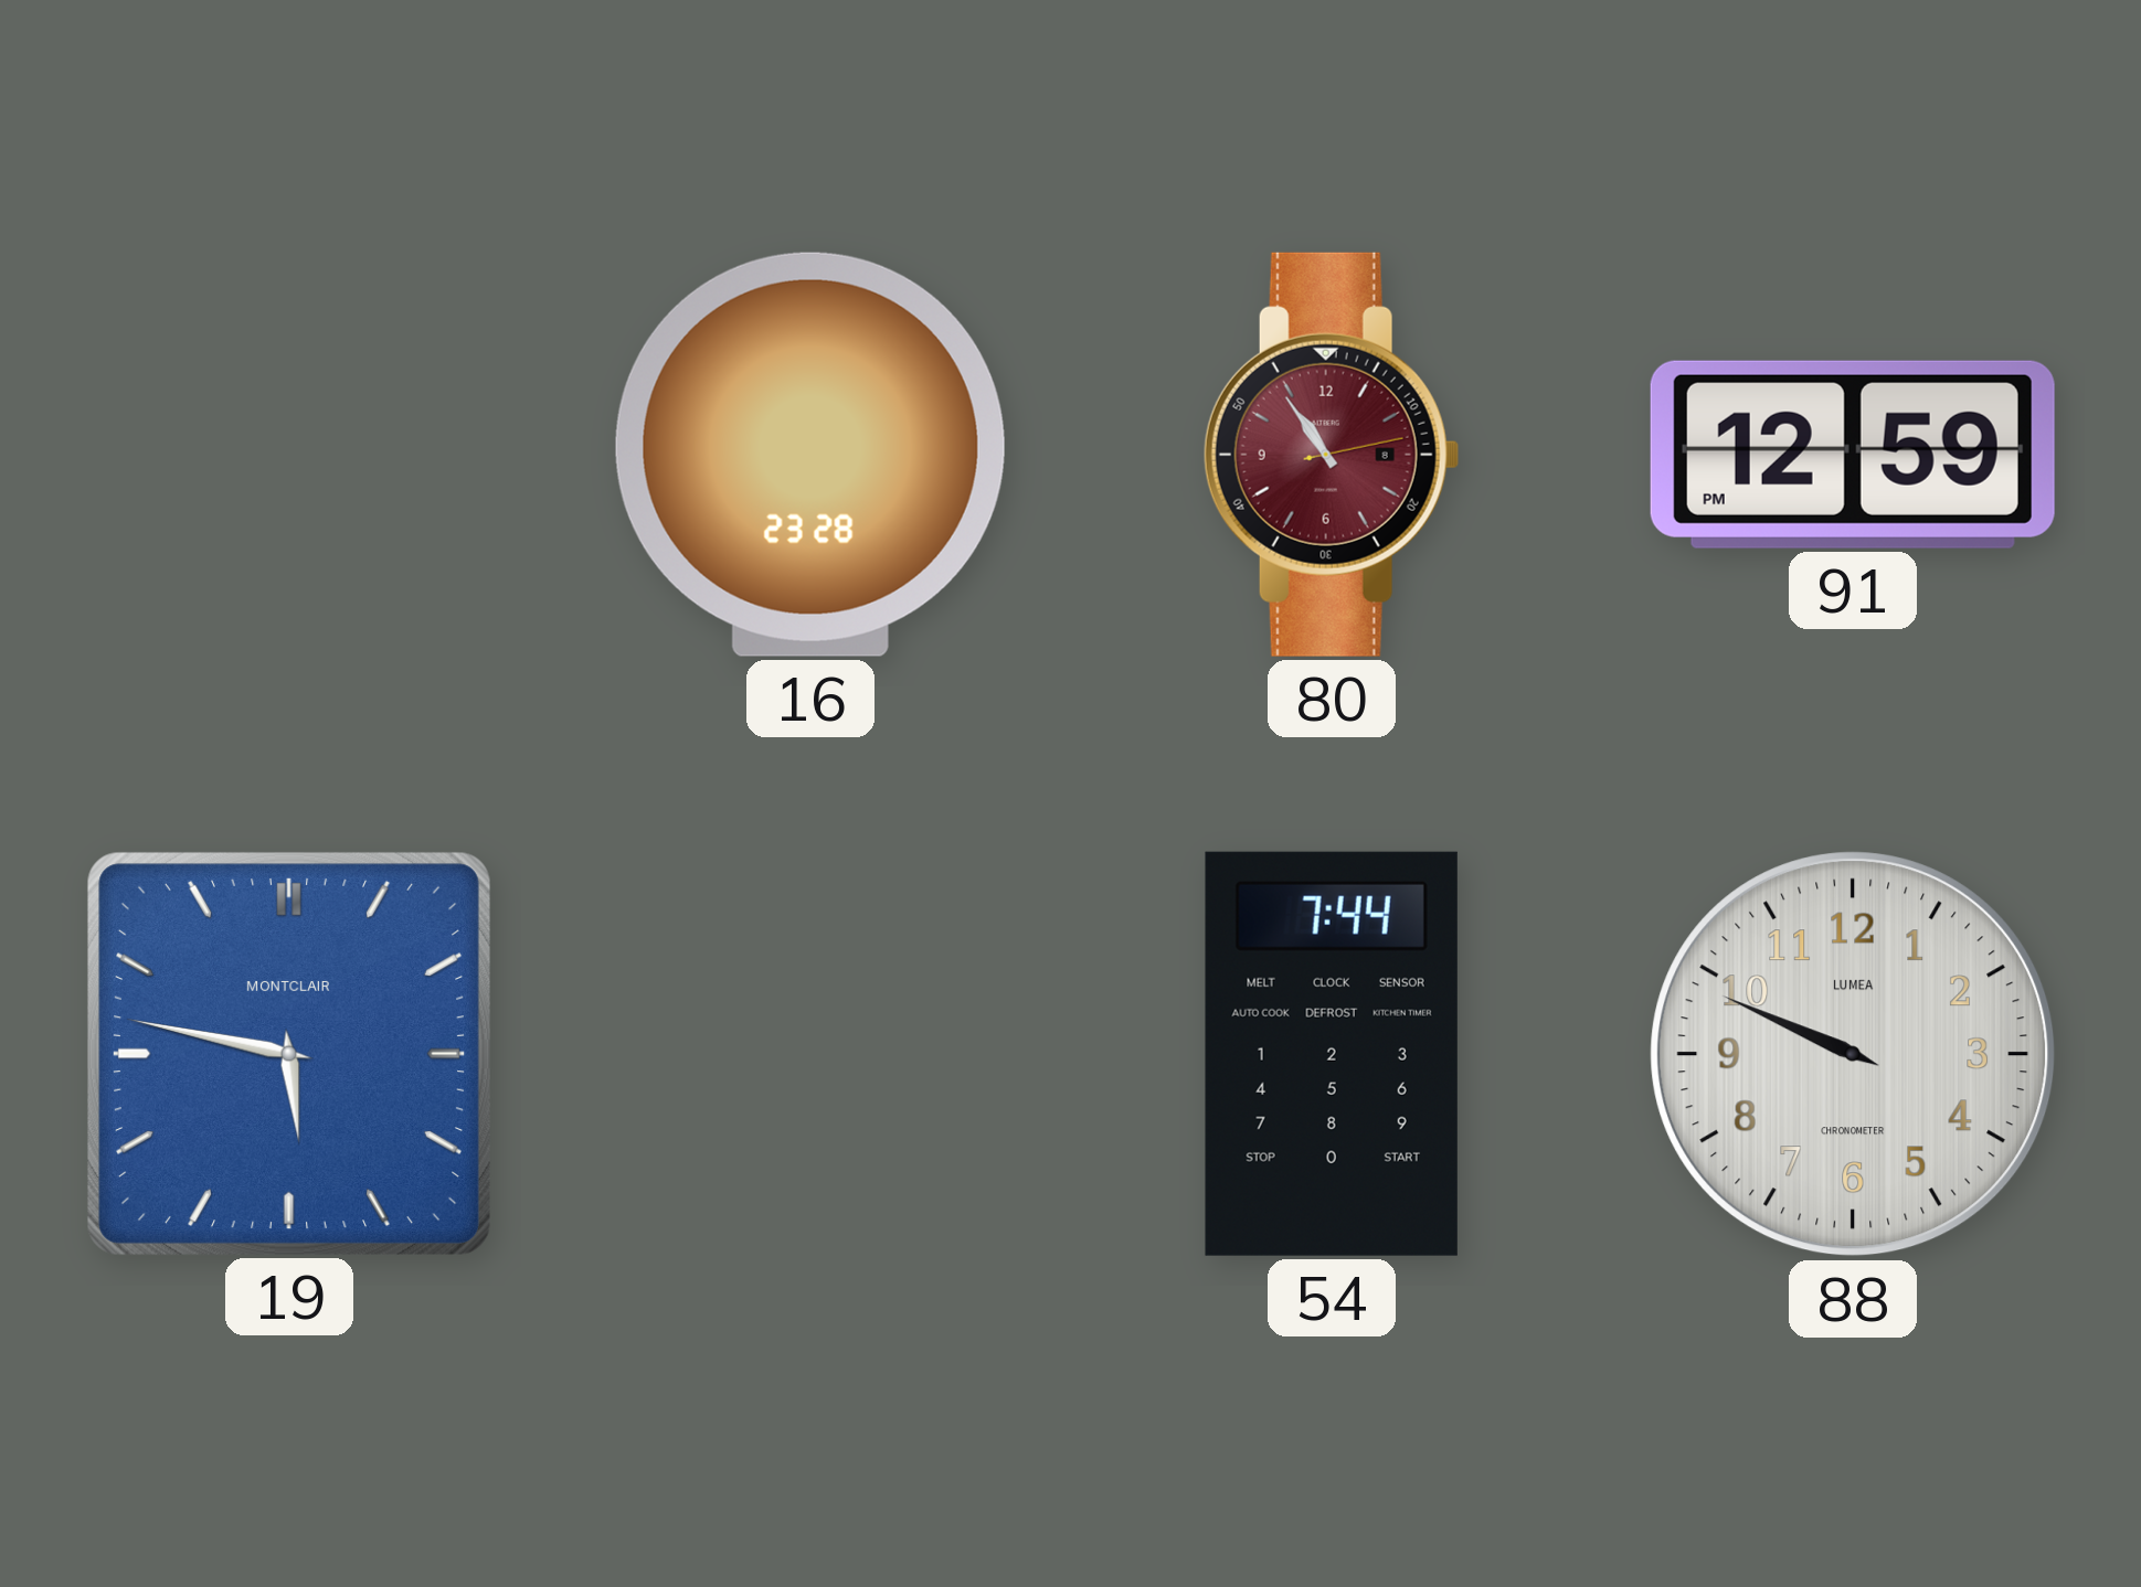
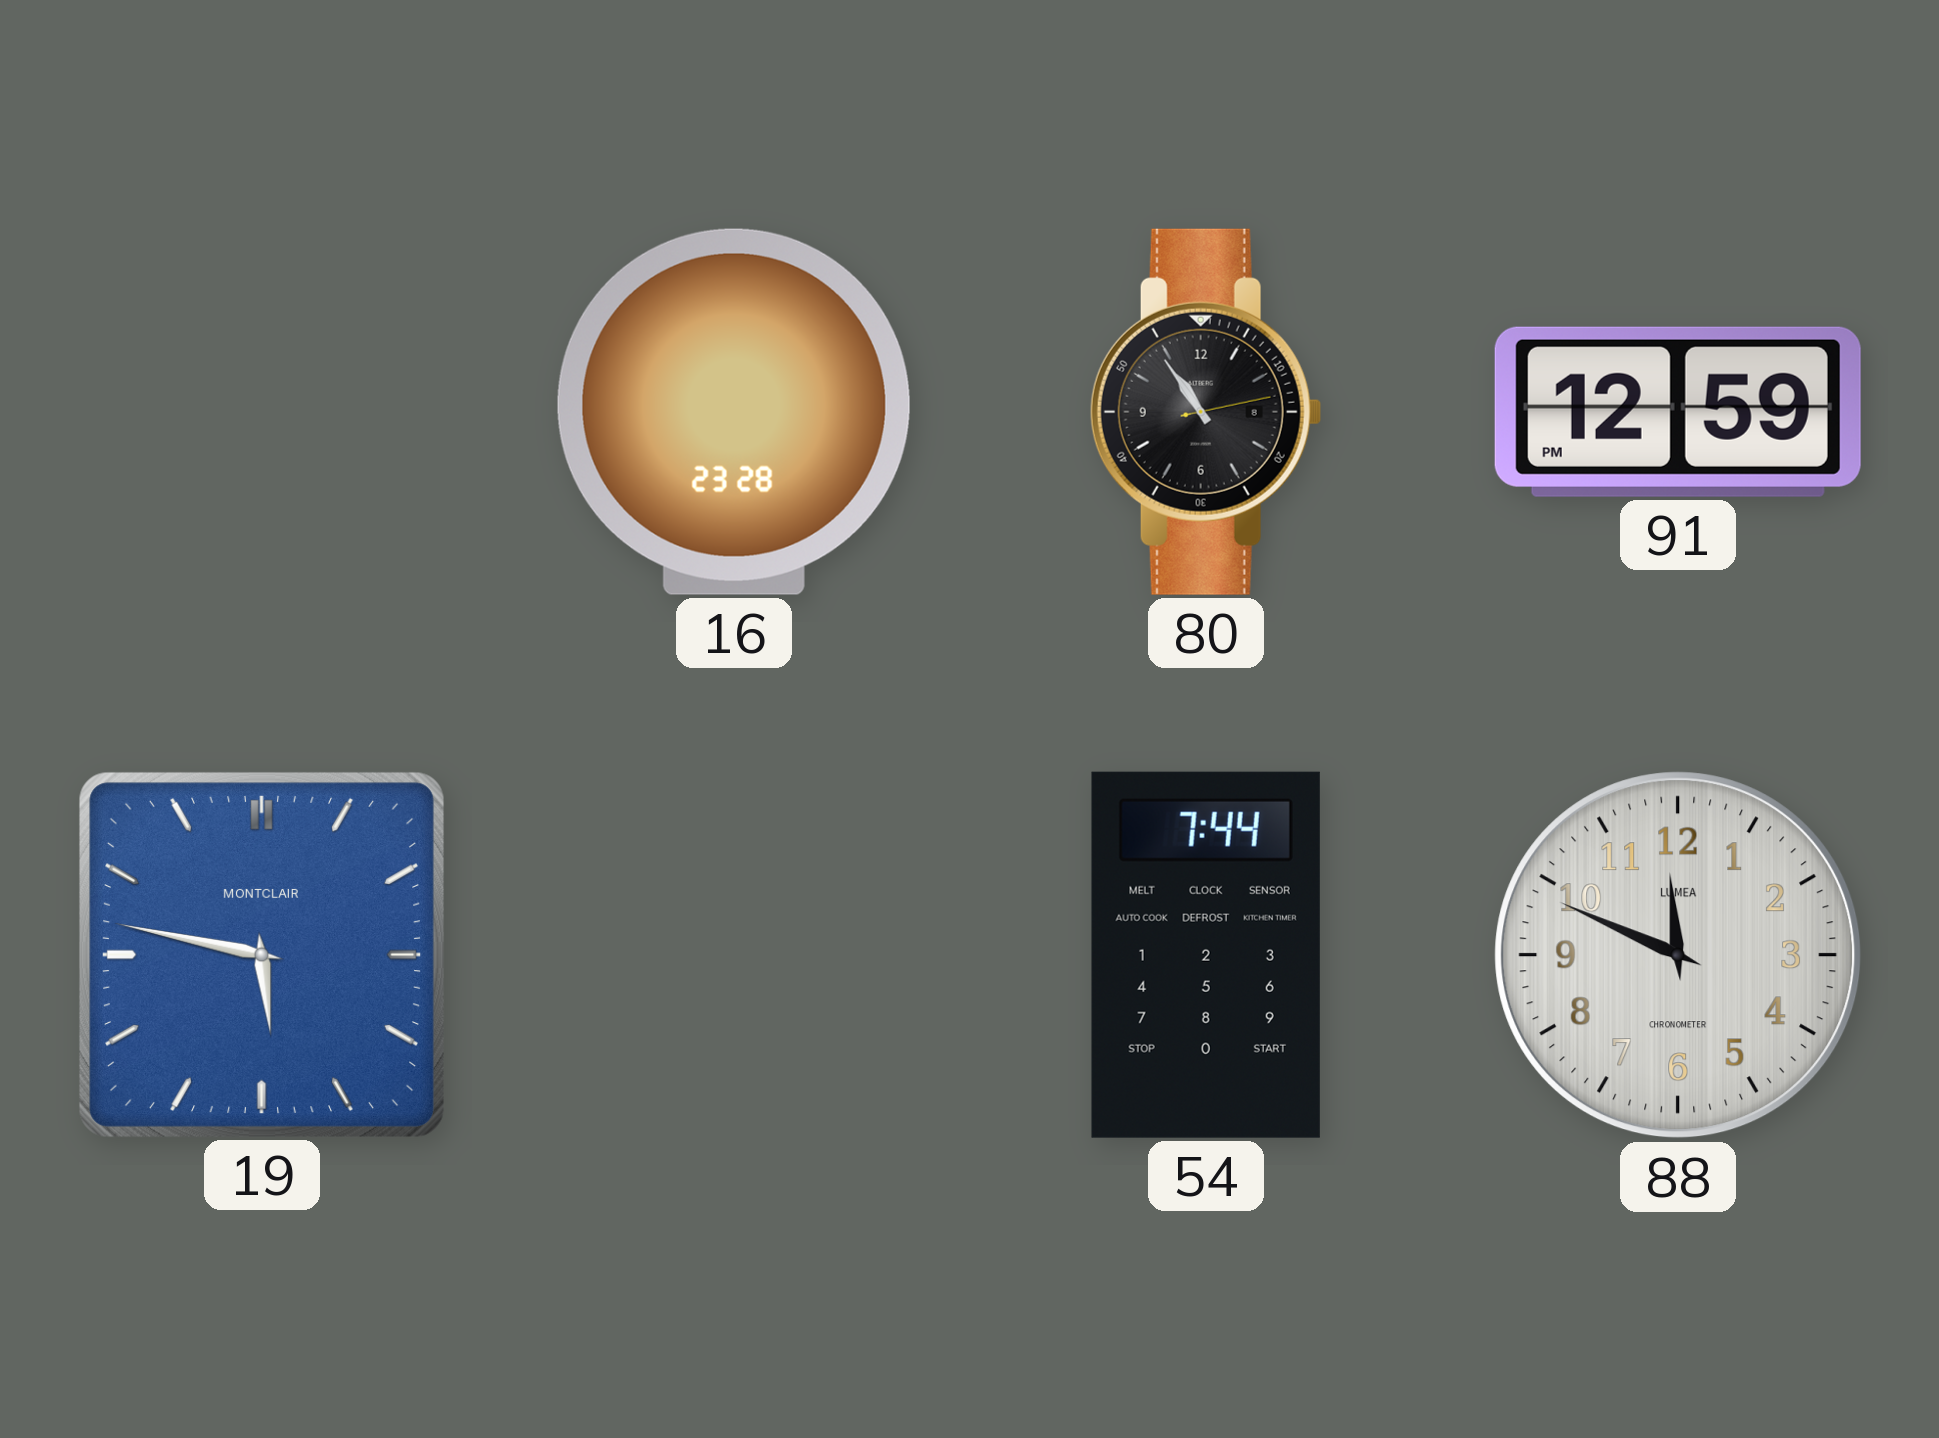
80 dial: burgundy -> black
88: 9:49 -> 11:49
